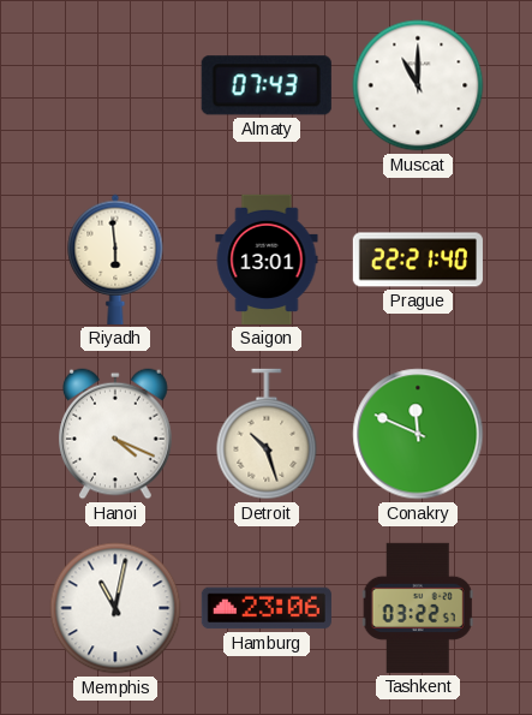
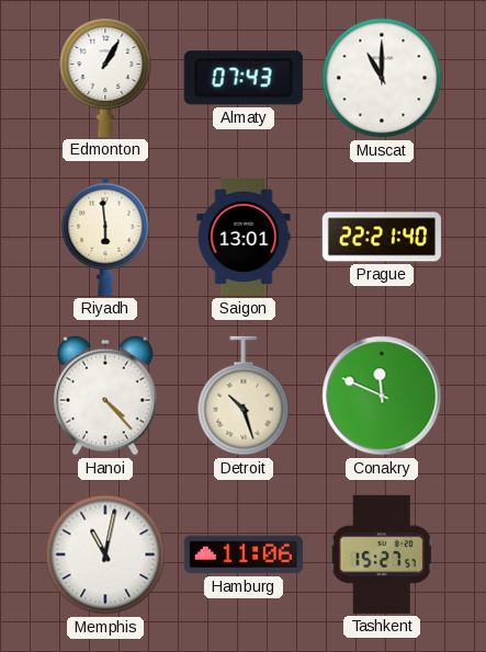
Edmonton: none -> 1:05
Hanoi: 4:19 -> 4:23
Hamburg: 23:06 -> 11:06
Tashkent: 03:22 -> 15:27
